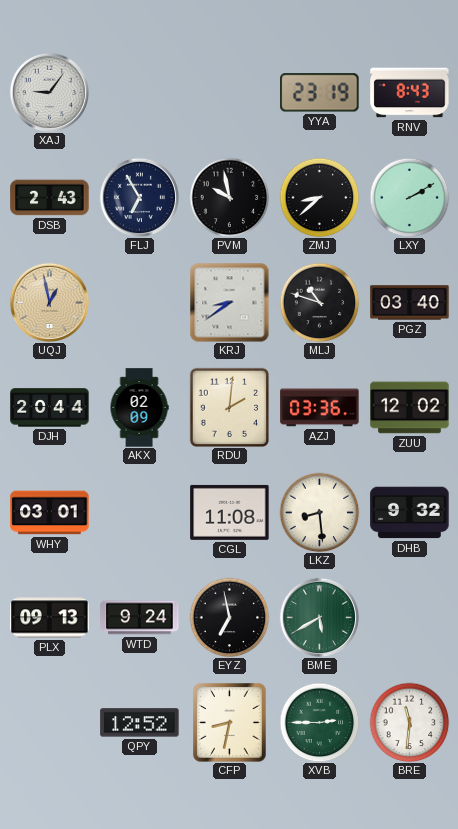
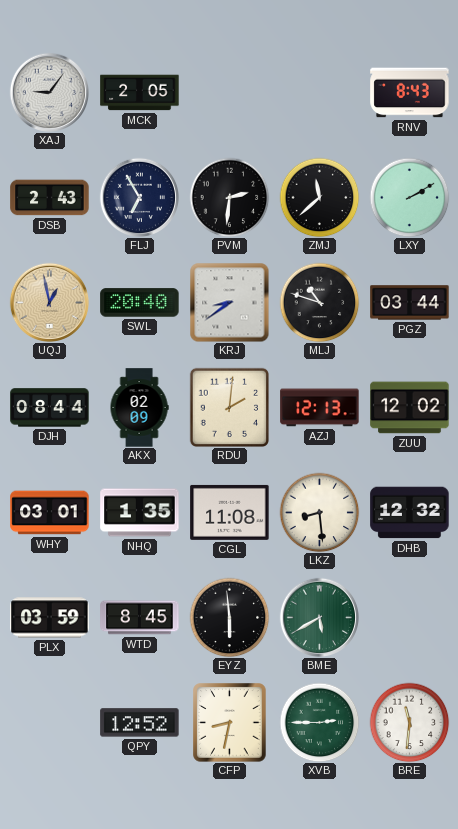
MCK: none -> 2:05
YYA: 23:19 -> none
PVM: 9:58 -> 2:31
ZMJ: 8:38 -> 11:38
SWL: none -> 20:40
PGZ: 03:40 -> 03:44
DJH: 20:44 -> 08:44
AZJ: 03:36 -> 12:13
NHQ: none -> 1:35
DHB: 9:32 -> 12:32
PLX: 09:13 -> 03:59
WTD: 9:24 -> 8:45
EYZ: 6:58 -> 5:59
